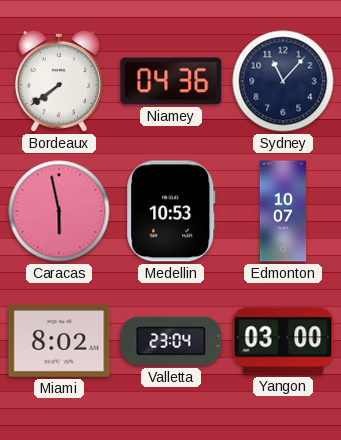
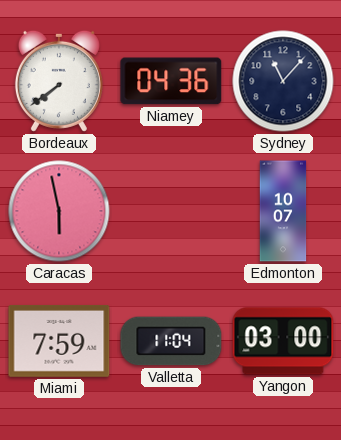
Medellin: 10:53 -> none
Miami: 8:02 -> 7:59
Valletta: 23:04 -> 11:04
